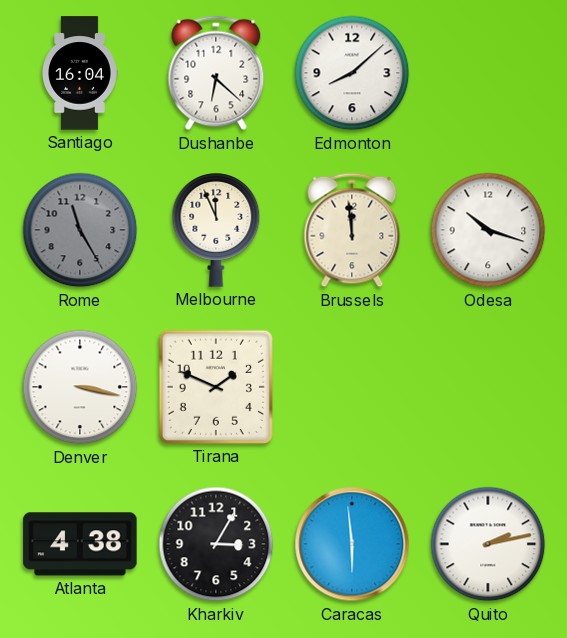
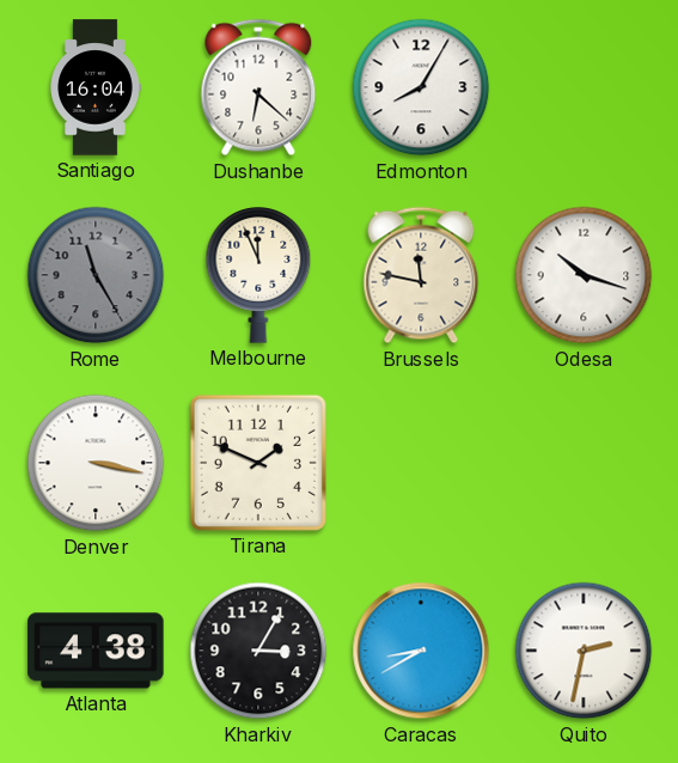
Edmonton: 8:08 -> 8:05
Brussels: 11:59 -> 11:47
Caracas: 5:59 -> 8:40
Quito: 2:13 -> 2:32
